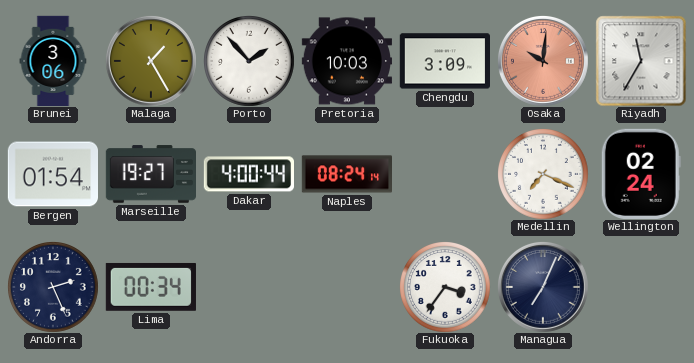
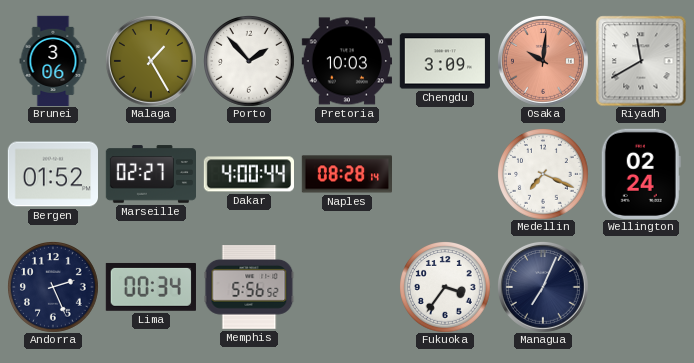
Riyadh: 11:35 -> 11:40
Bergen: 01:54 -> 01:52
Marseille: 19:27 -> 02:27
Naples: 08:24 -> 08:28
Memphis: none -> 5:56
